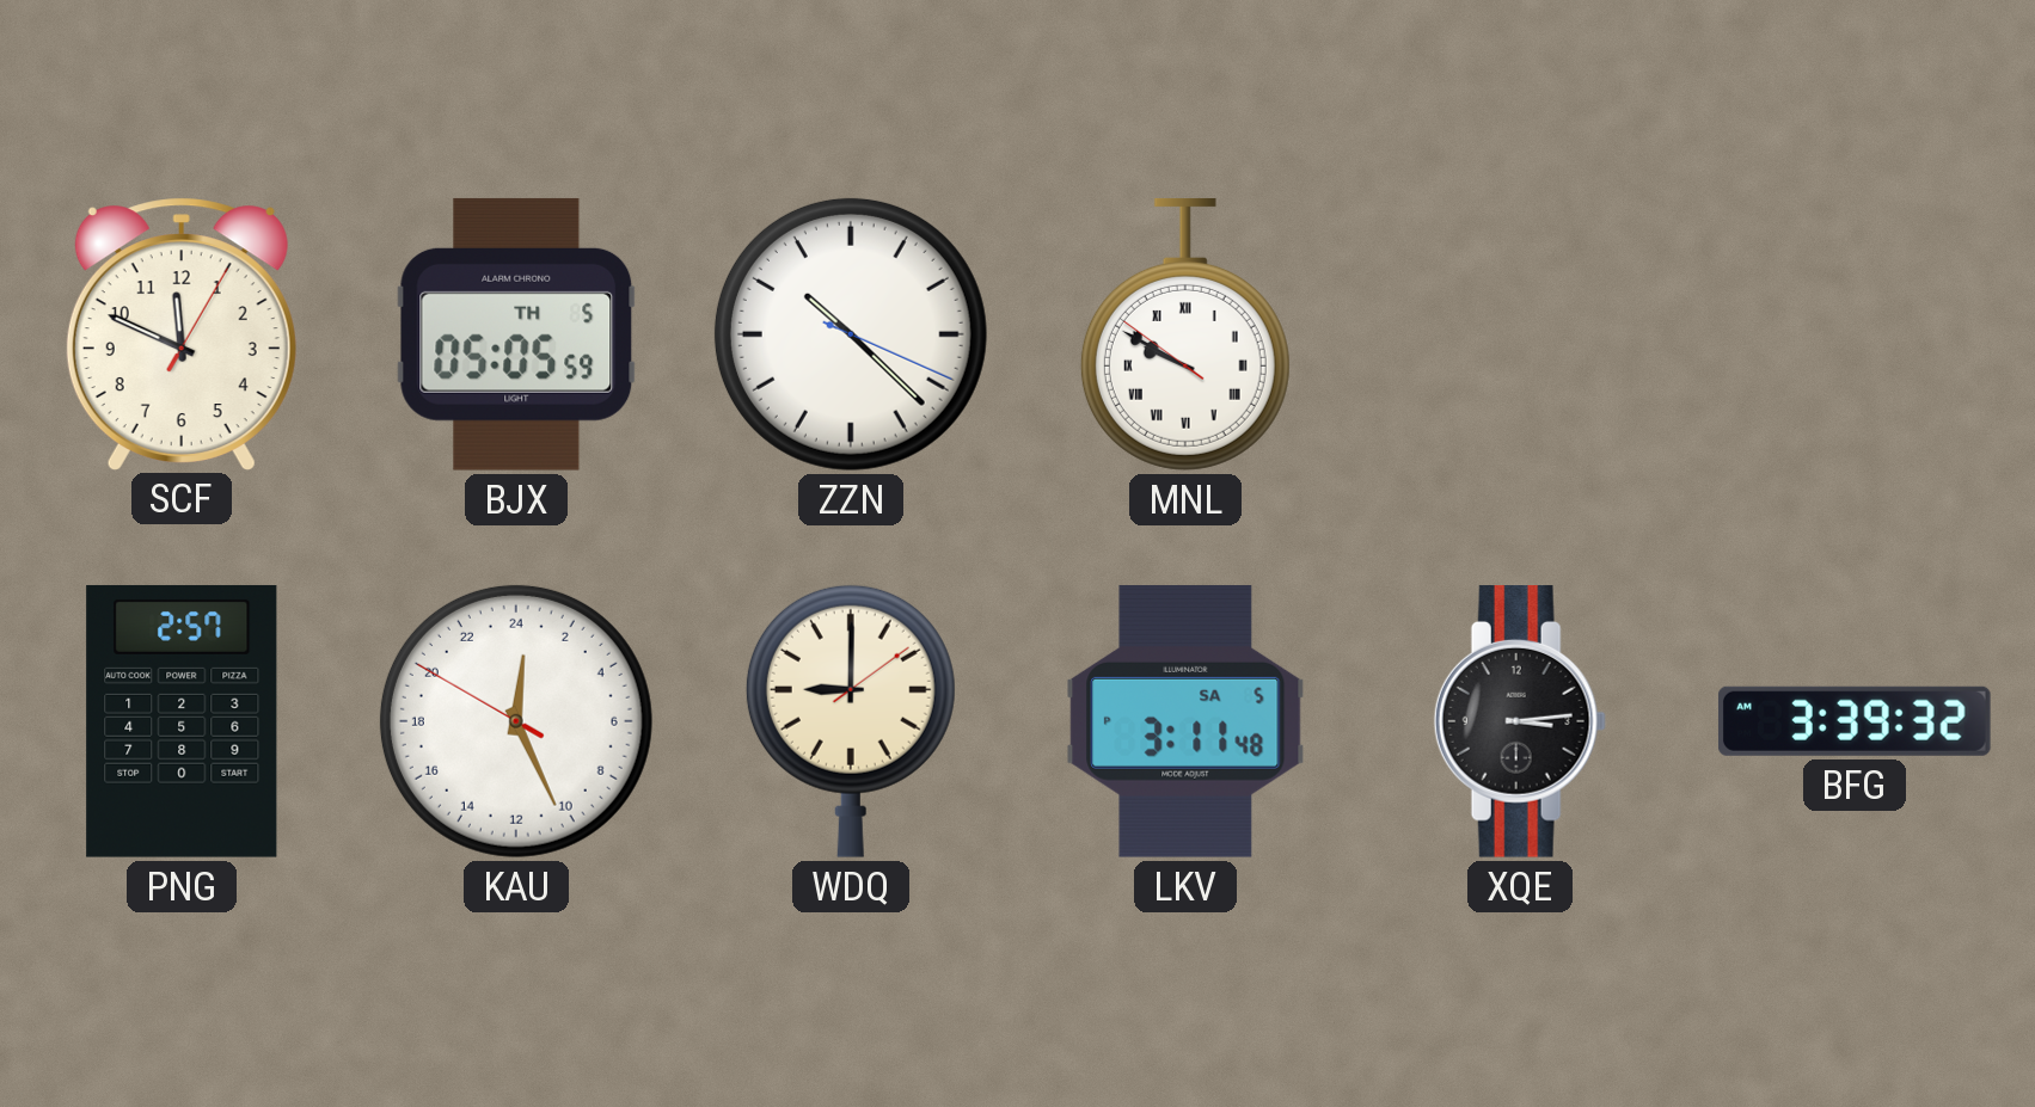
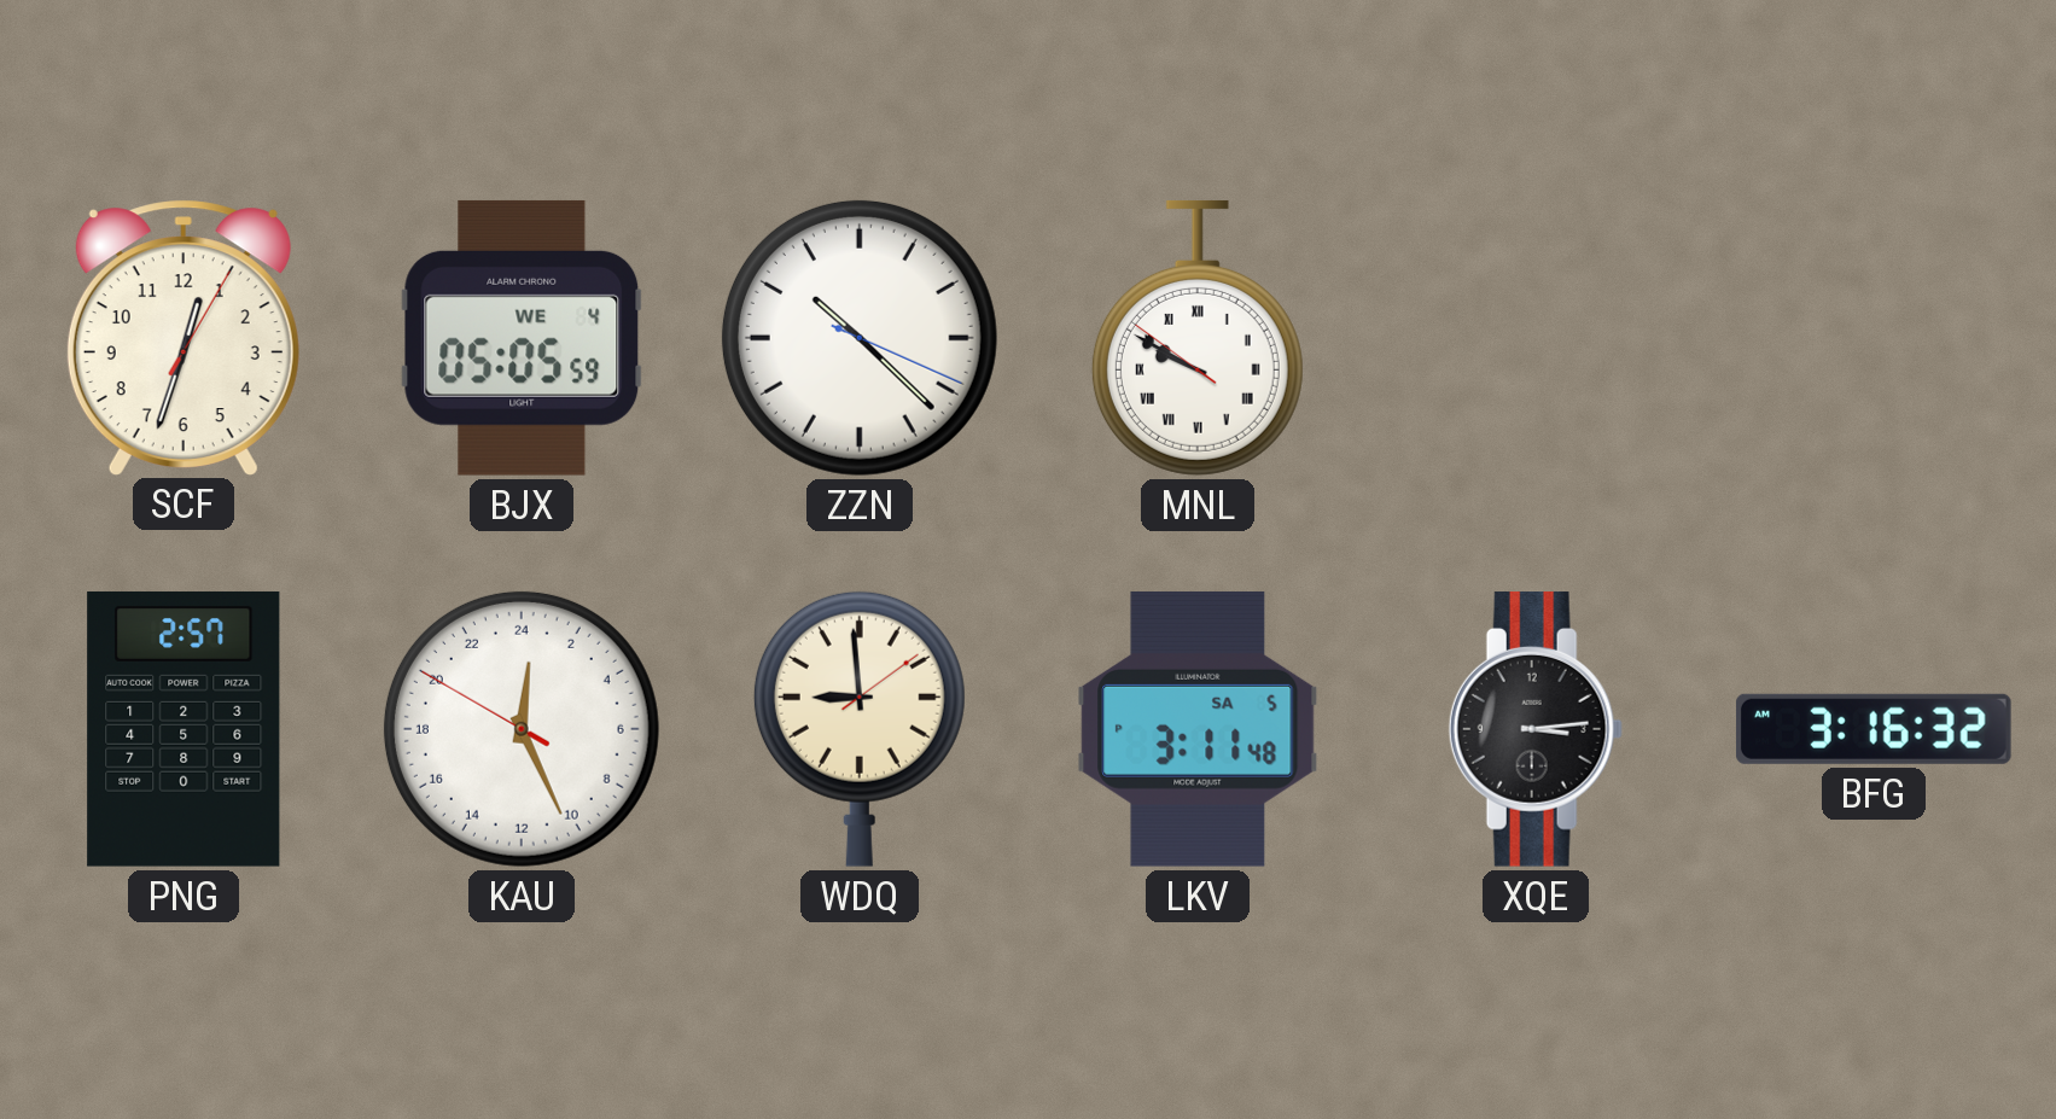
SCF: 11:49 -> 12:33
BJX date: TH 5 -> WE 4
WDQ: 9:00 -> 8:59
BFG: 3:39 -> 3:16
